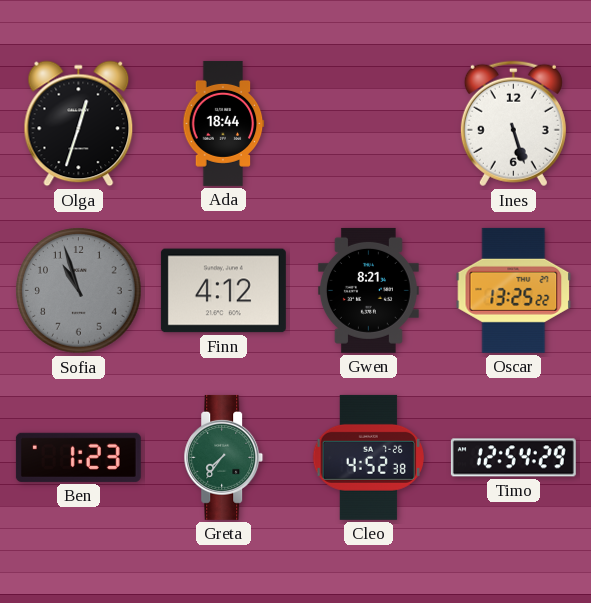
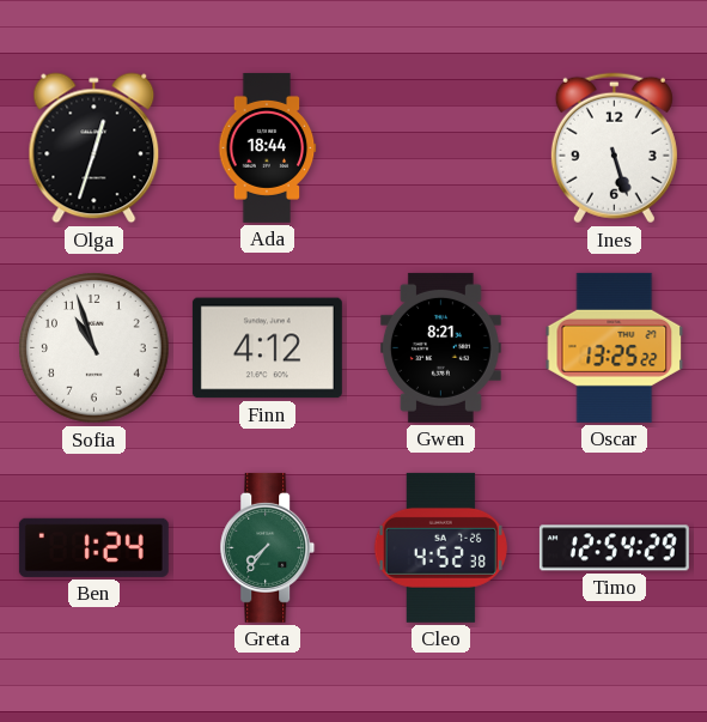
Sofia dial: grey -> white
Ben: 1:23 -> 1:24
